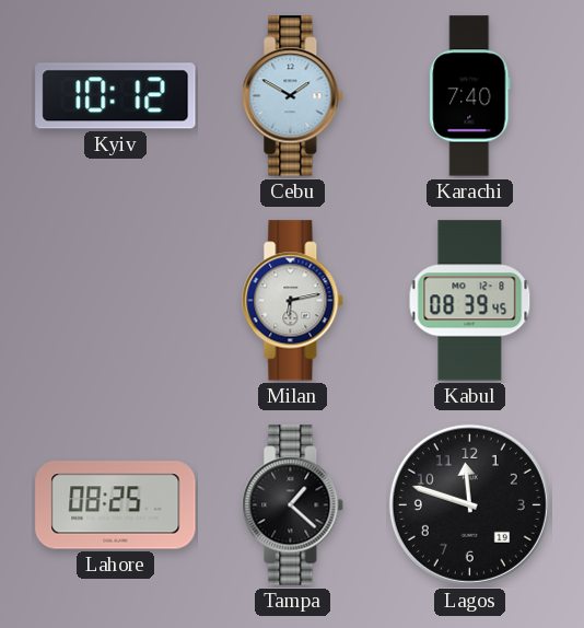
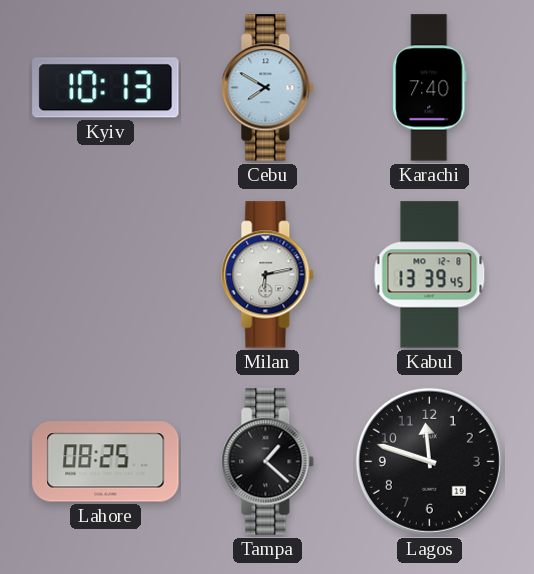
Kyiv: 10:12 -> 10:13
Cebu: 1:50 -> 7:50
Kabul: 08:39 -> 13:39
